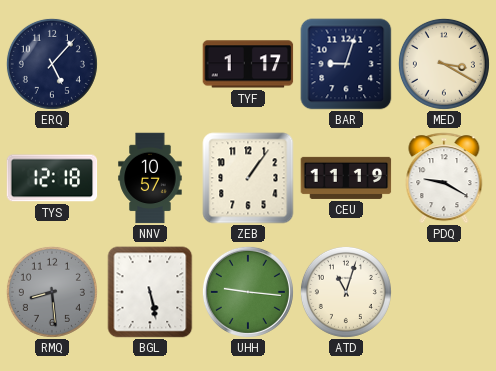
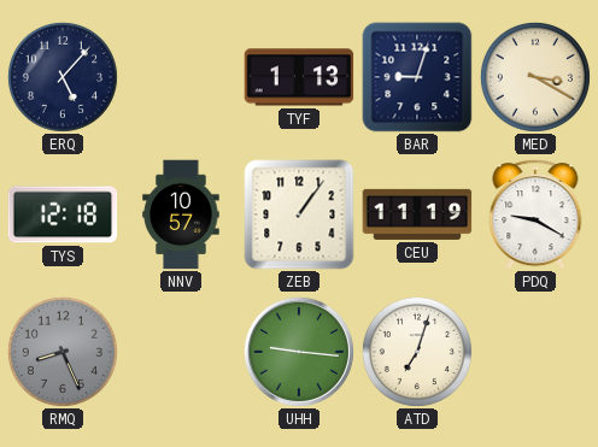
TYF: 1:17 -> 1:13
RMQ: 8:29 -> 8:26
BGL: 5:28 -> none
ATD: 11:03 -> 7:03
